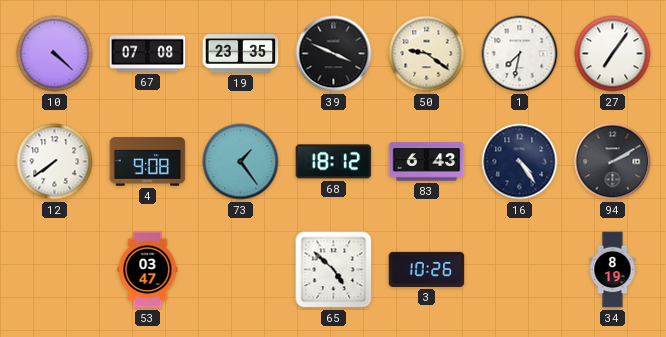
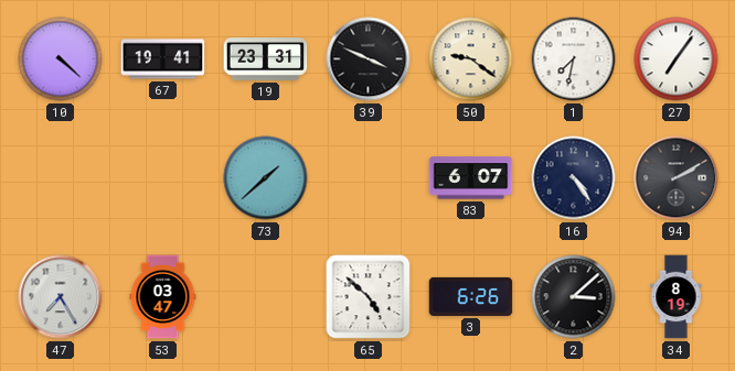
67: 07:08 -> 19:41
19: 23:35 -> 23:31
12: 7:39 -> none
4: 9:08 -> none
73: 1:24 -> 1:38
68: 18:12 -> none
83: 6:43 -> 6:07
47: none -> 7:25
3: 10:26 -> 6:26
2: none -> 3:08
